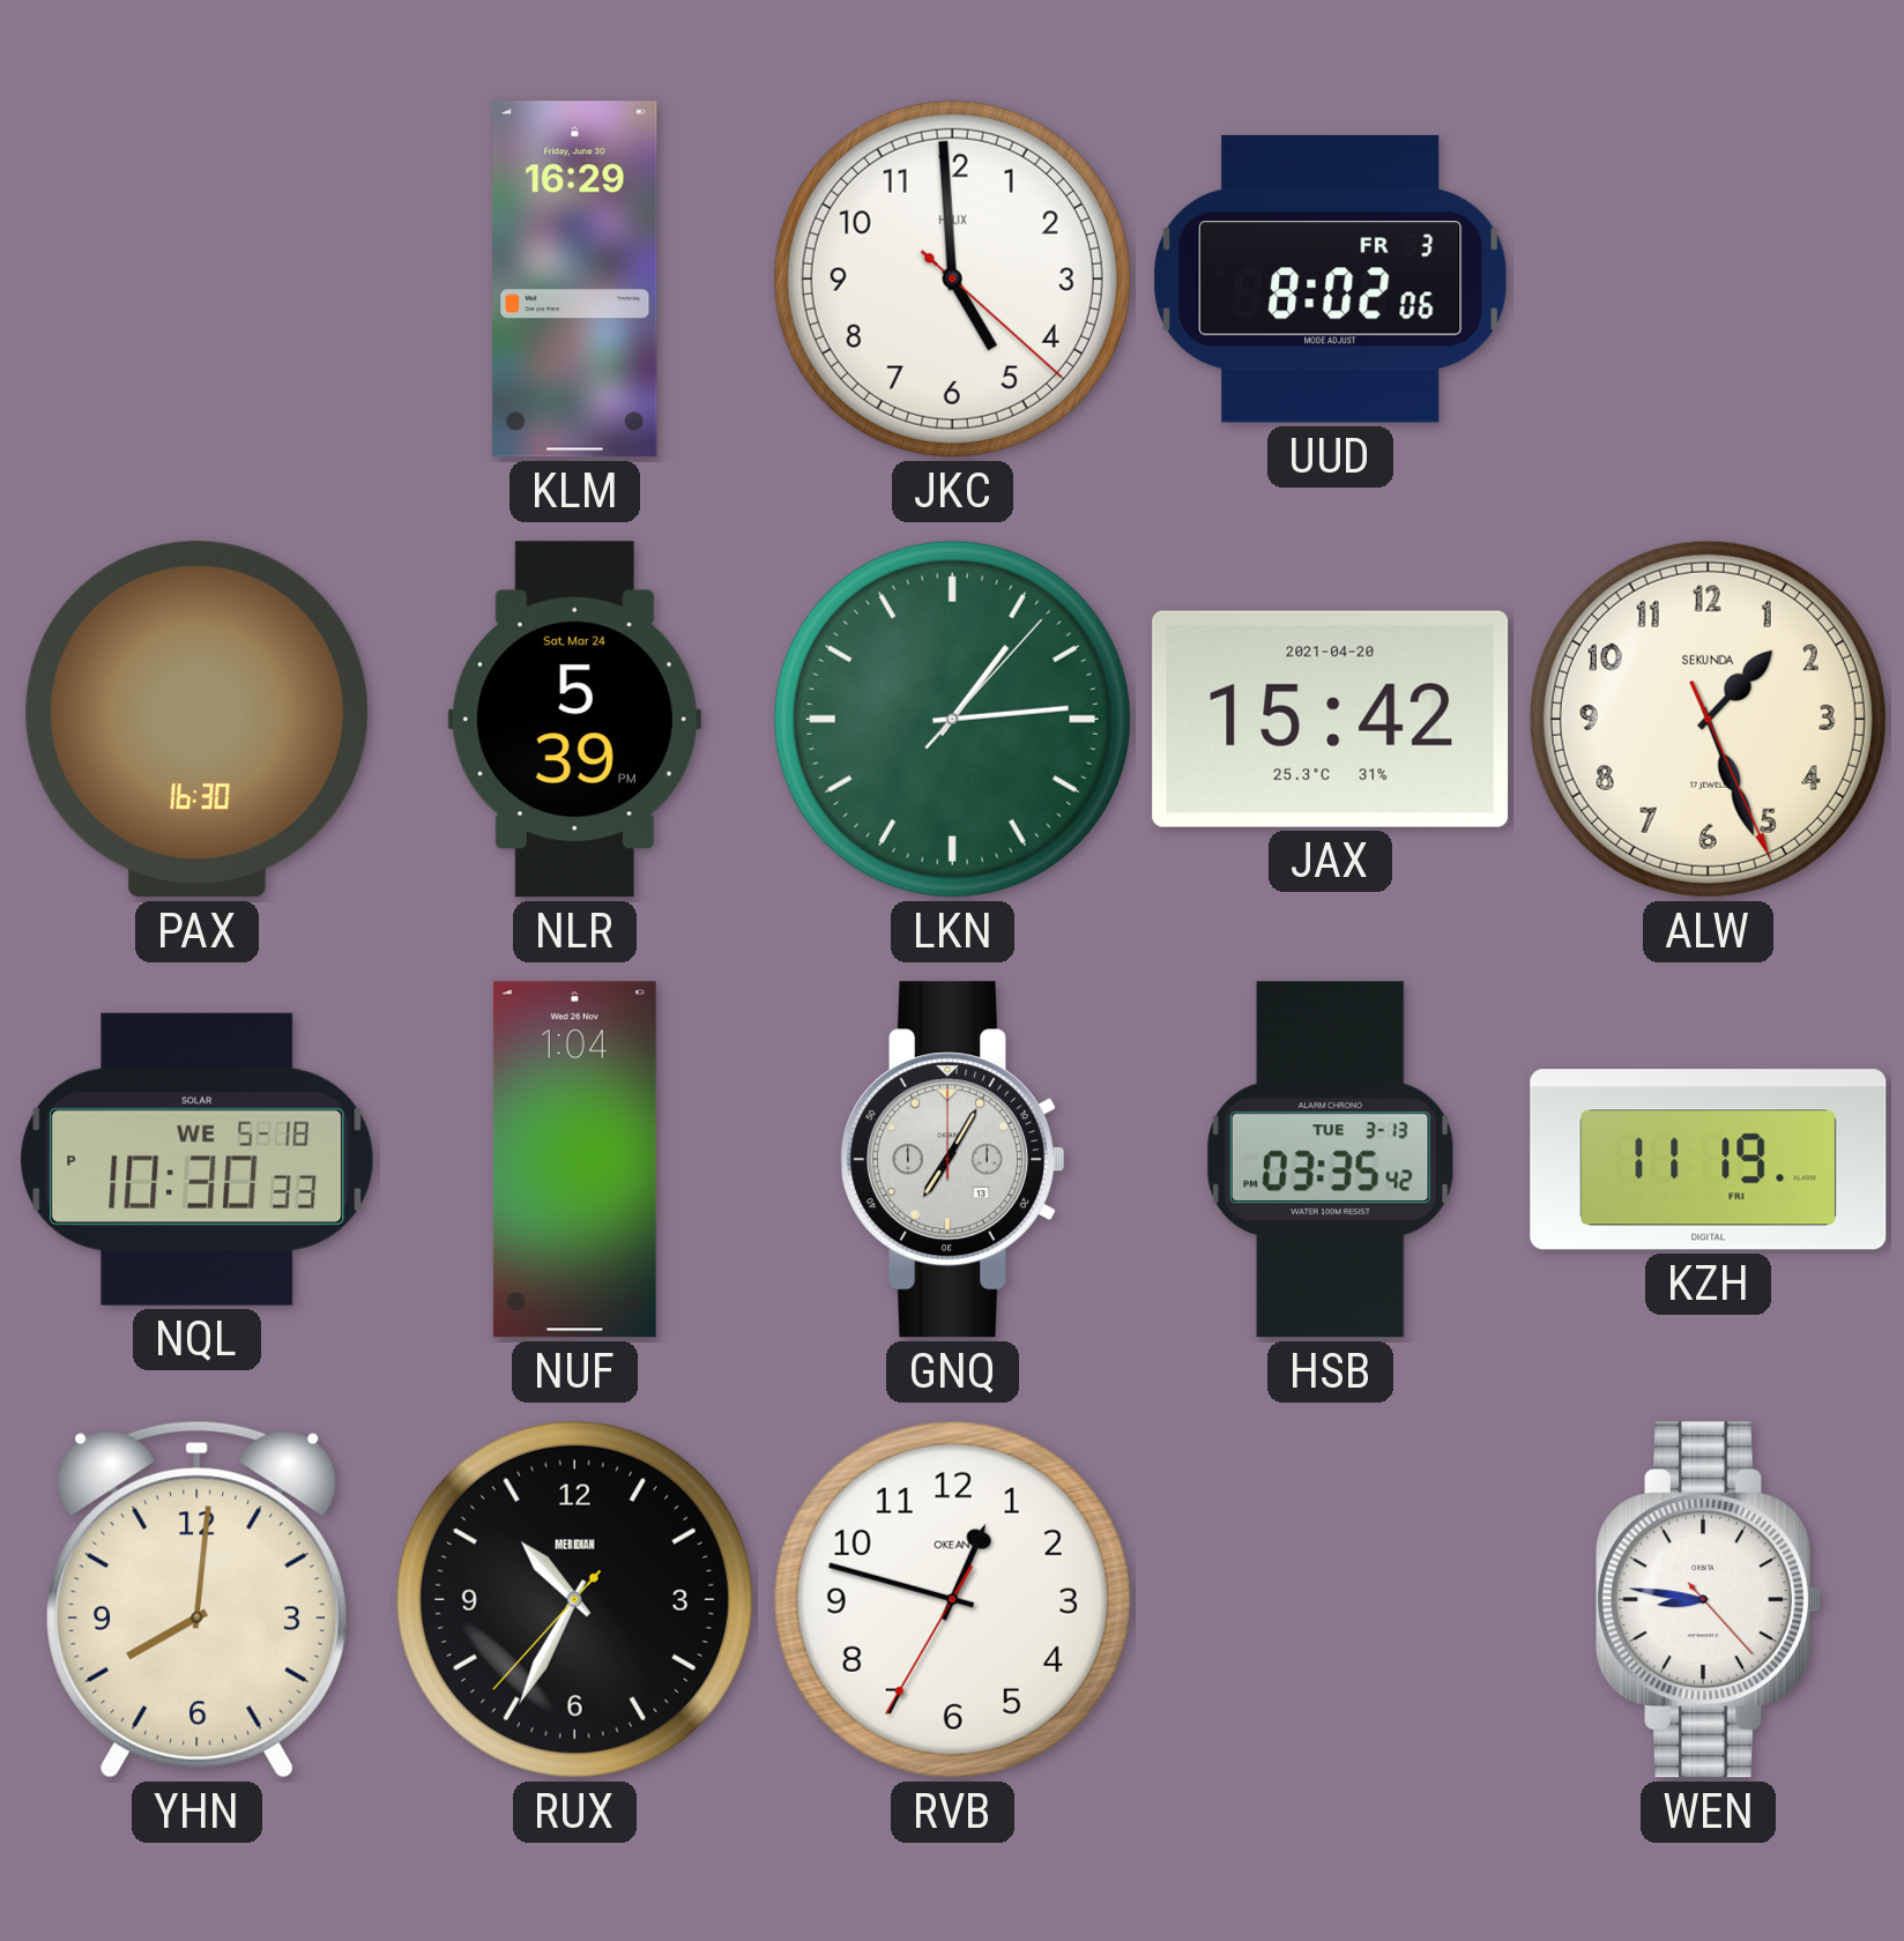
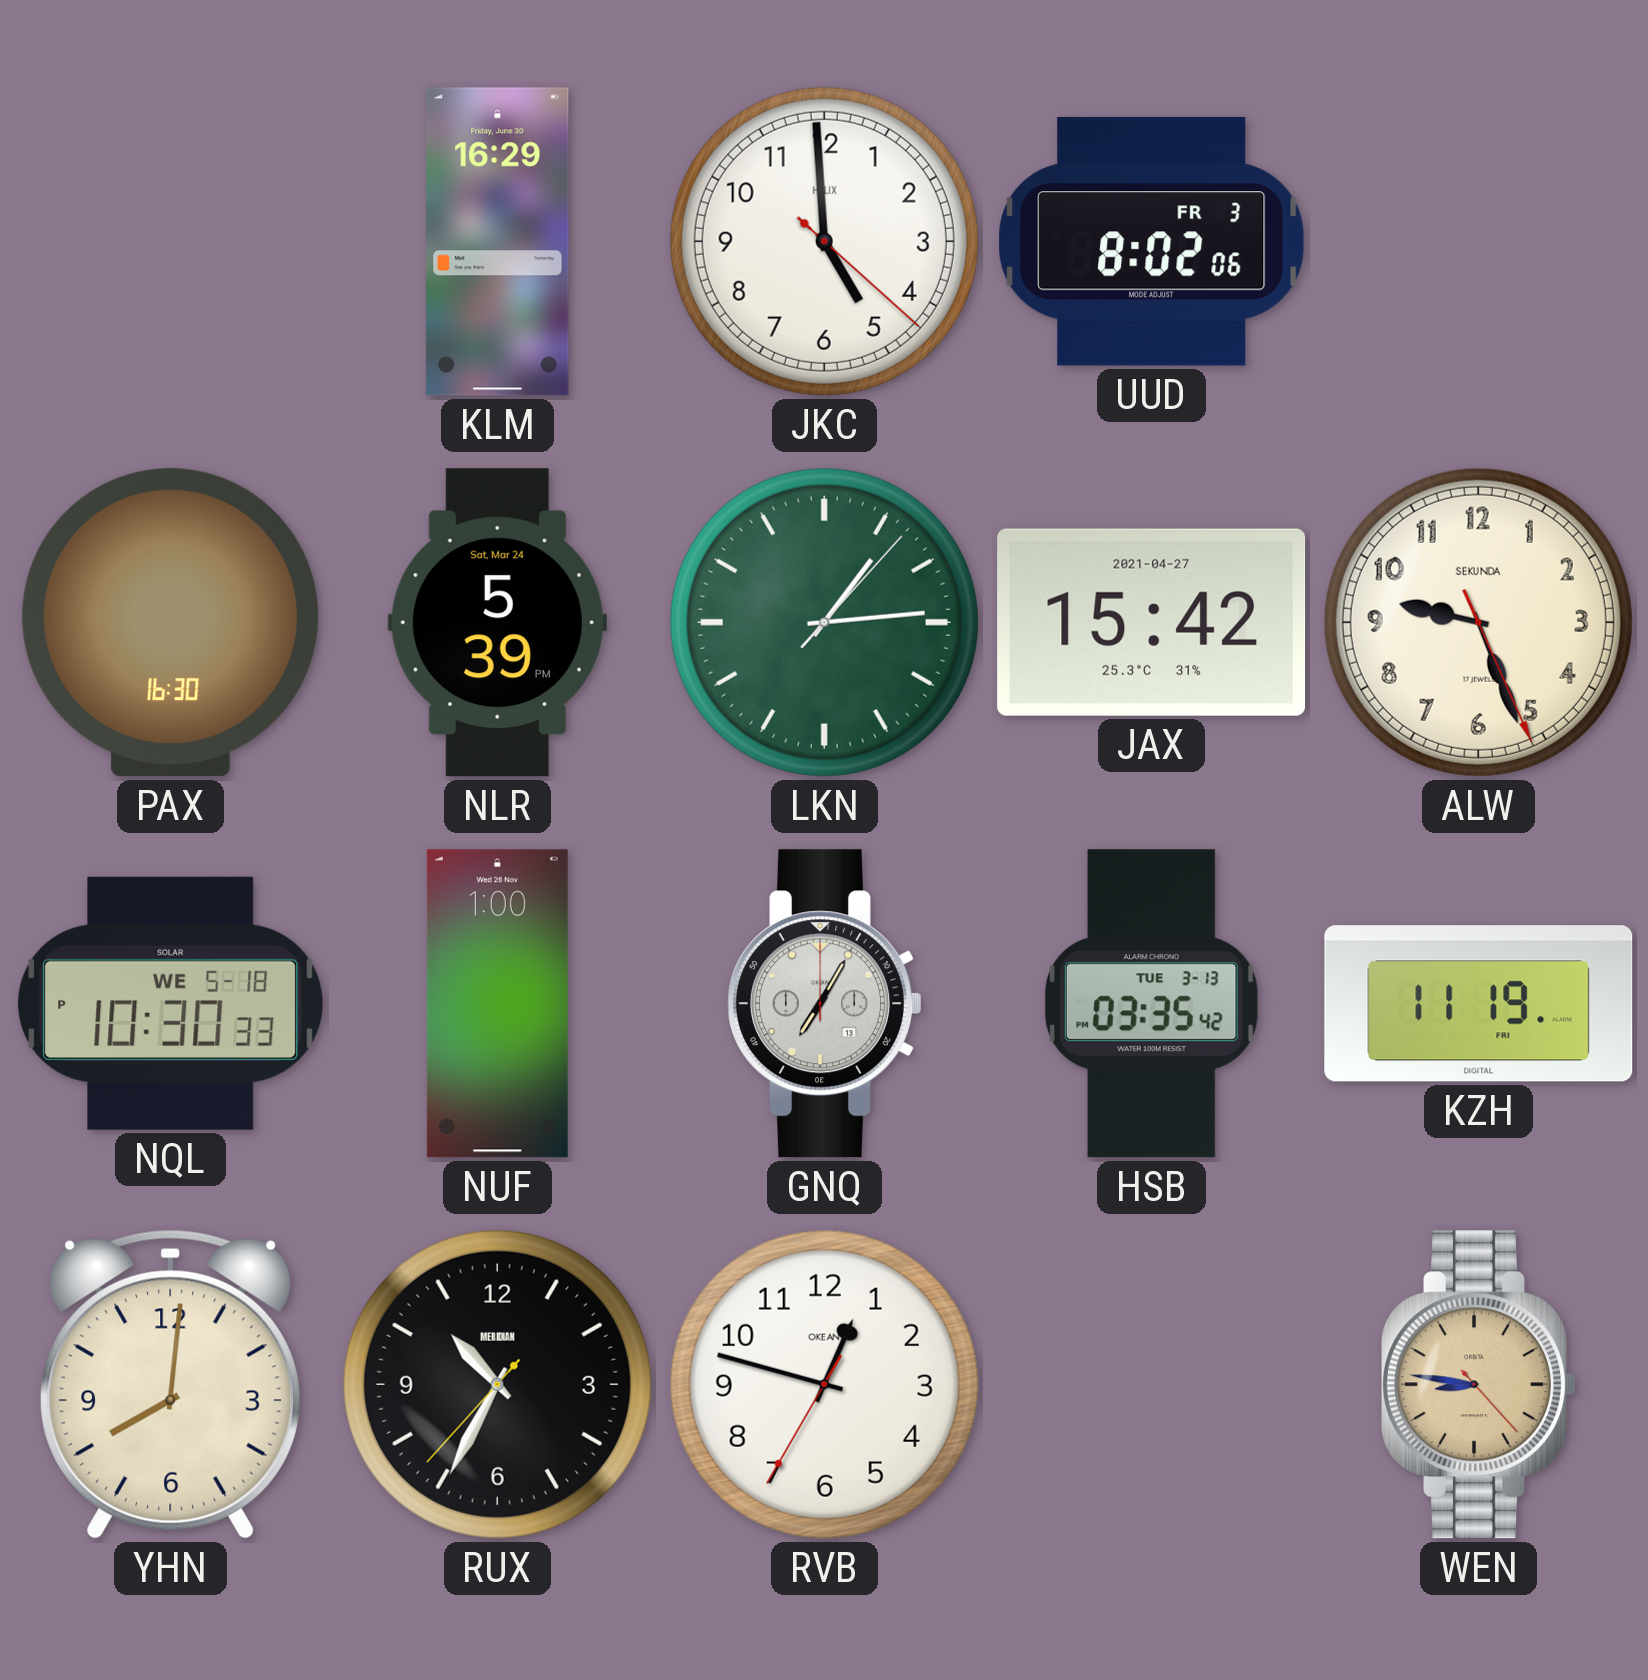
JAX date: 2021-04-20 -> 2021-04-27
ALW: 1:26 -> 9:26
NUF: 1:04 -> 1:00
WEN dial: white -> champagne
